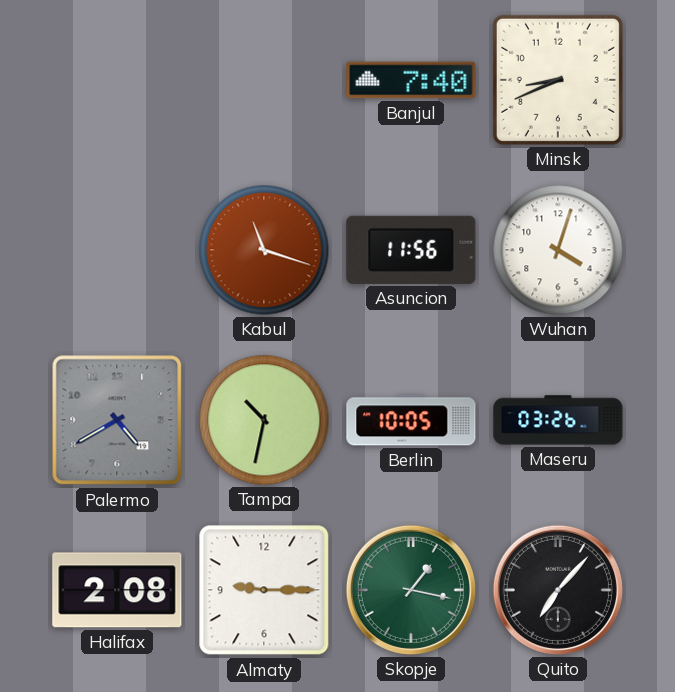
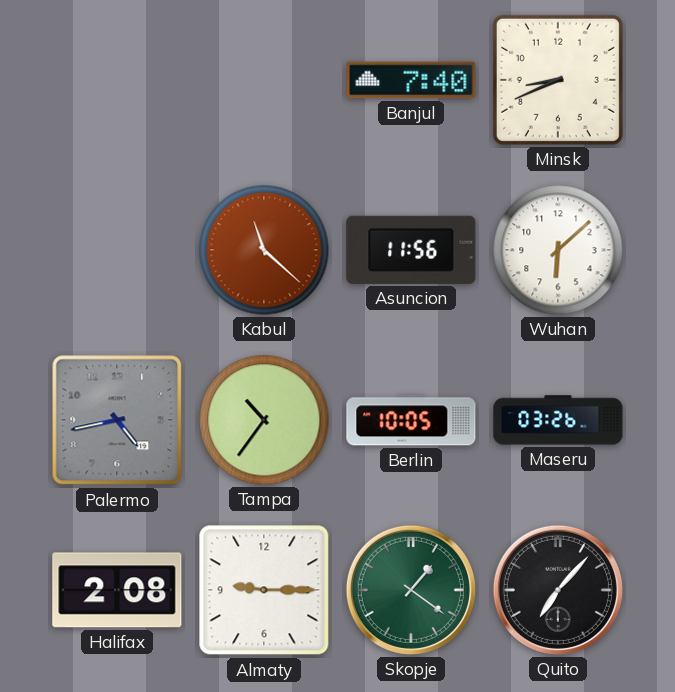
Kabul: 11:18 -> 11:22
Wuhan: 4:03 -> 6:08
Palermo: 4:40 -> 4:43
Tampa: 10:32 -> 10:36
Skopje: 1:17 -> 1:21
